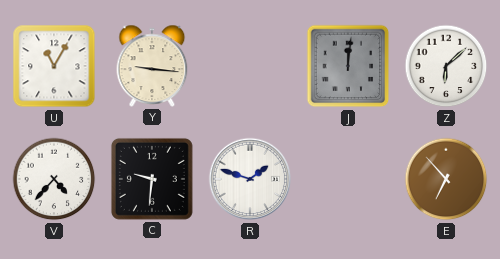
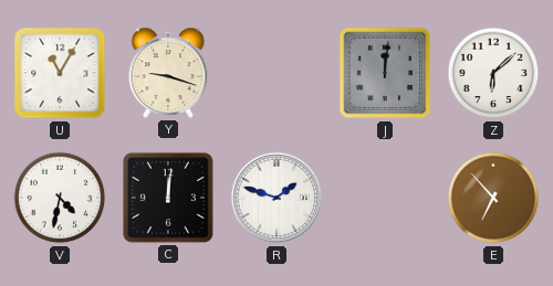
Y: 9:16 -> 9:18
V: 4:37 -> 4:32
C: 9:31 -> 12:01
